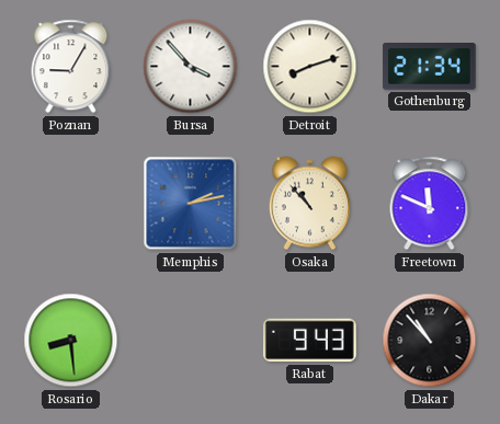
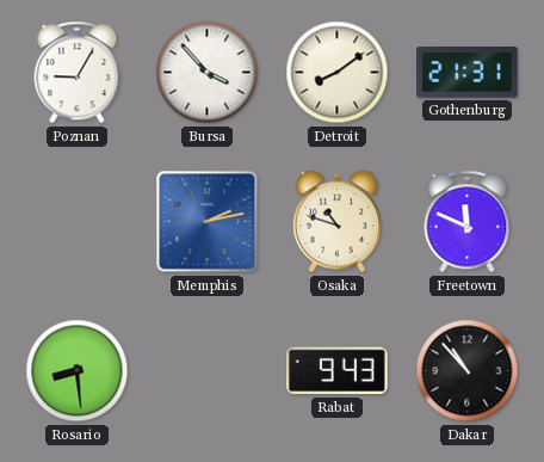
Detroit: 8:12 -> 8:09
Gothenburg: 21:34 -> 21:31
Osaka: 10:53 -> 10:48
